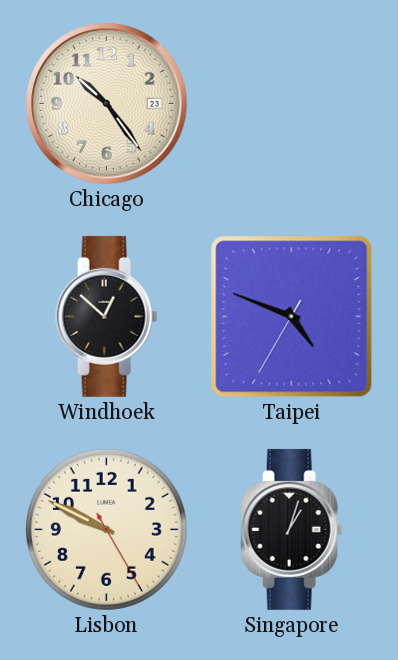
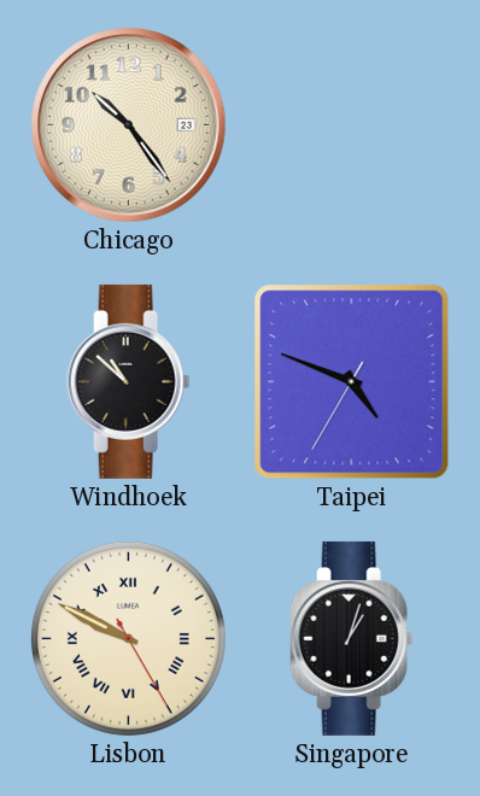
Windhoek: 12:52 -> 10:52
Lisbon numerals: Arabic -> Roman
